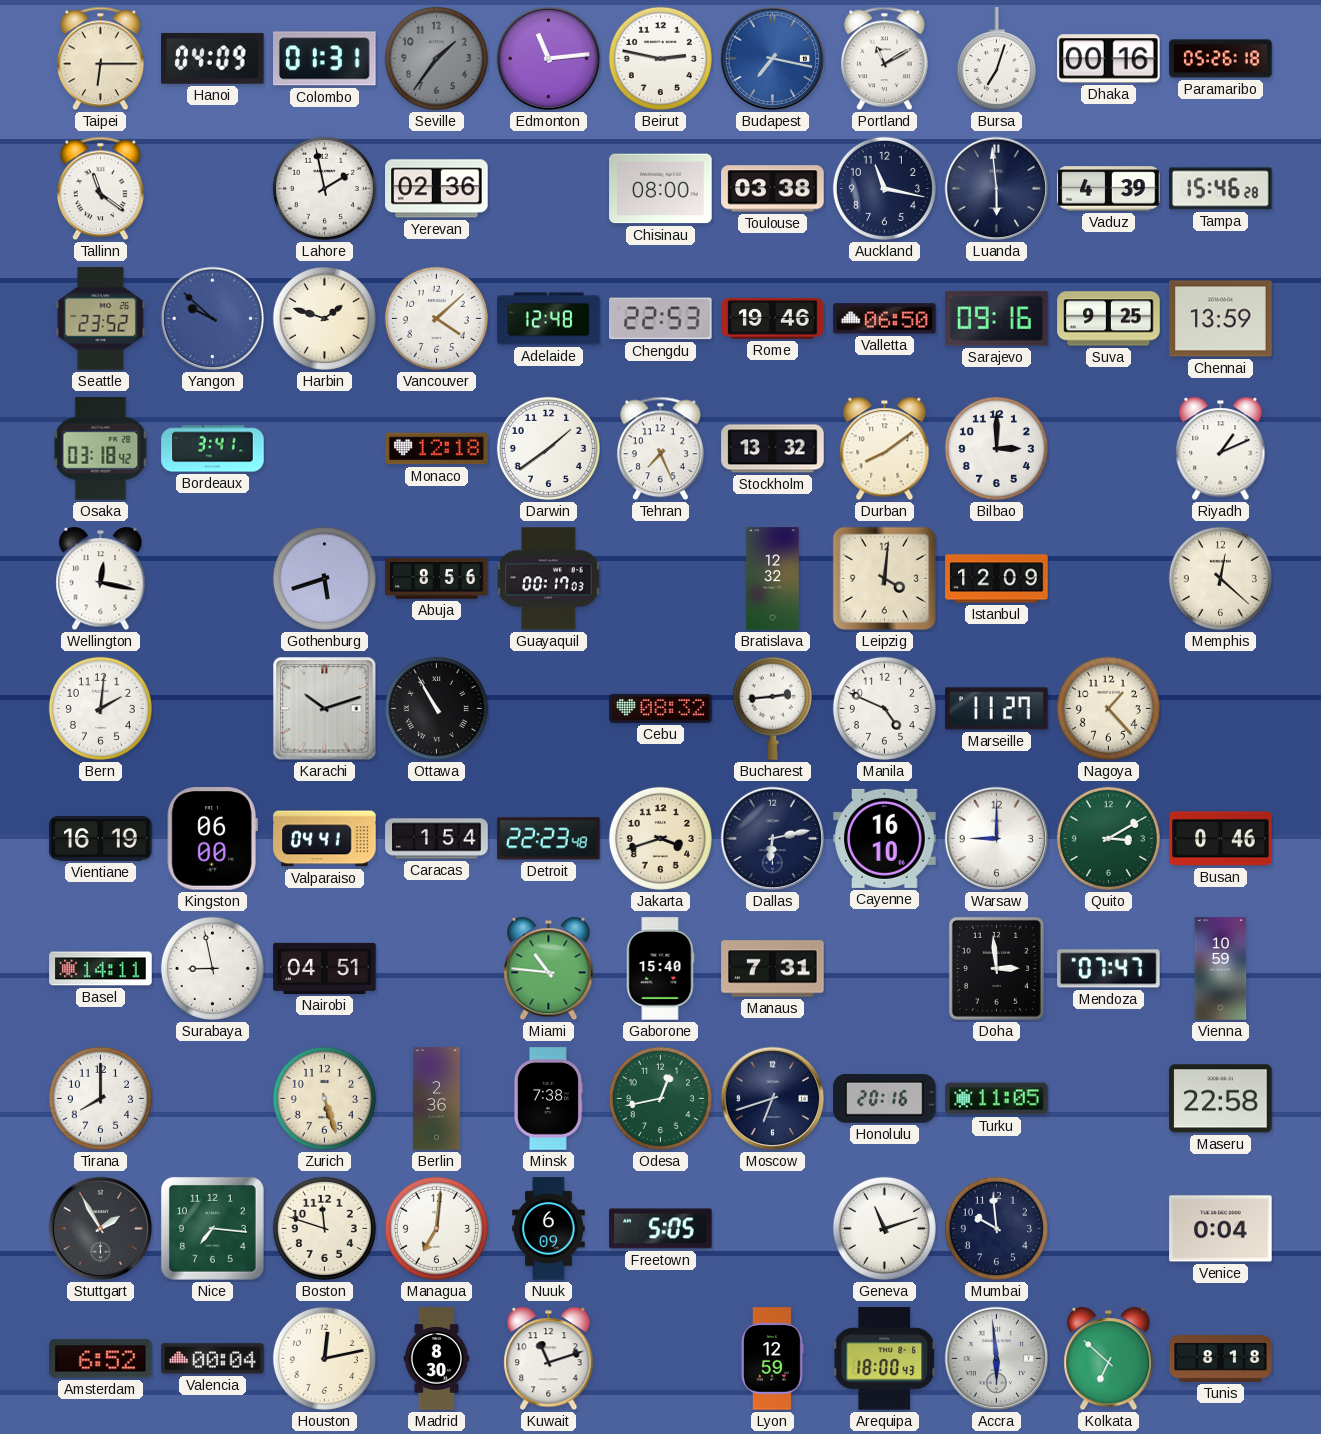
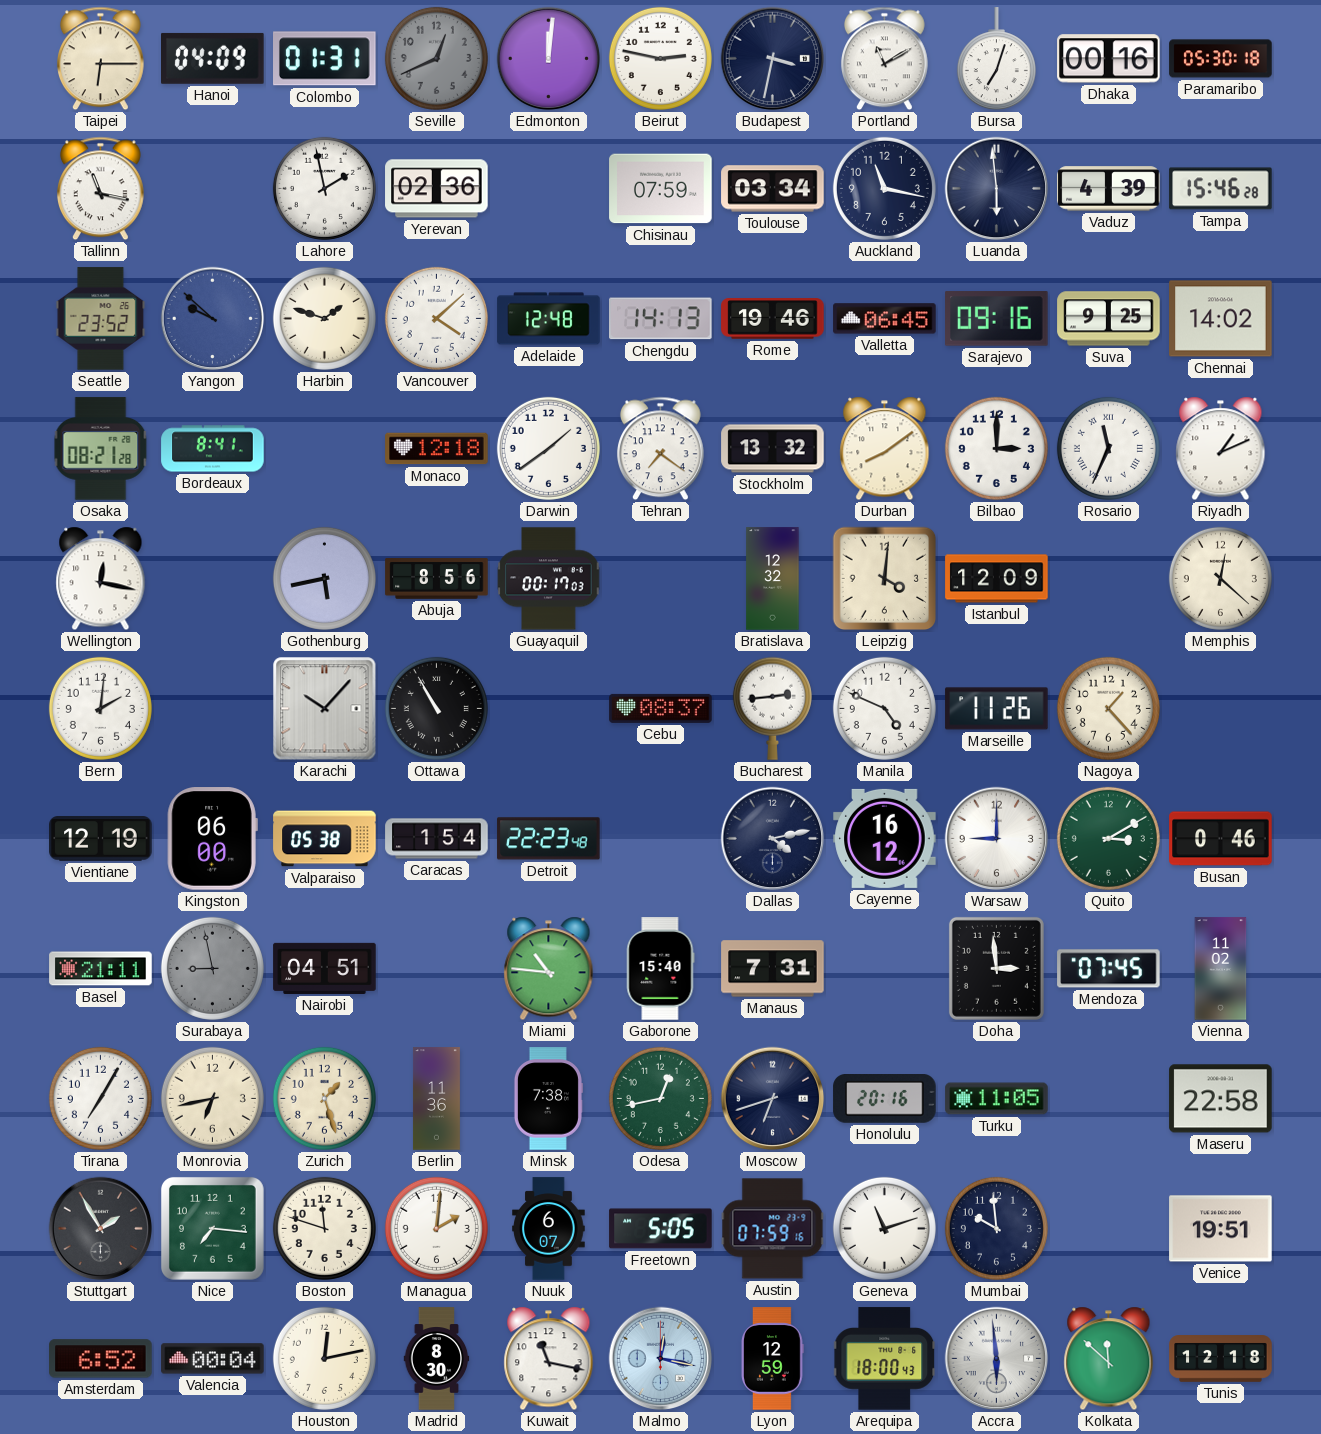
Seville: 1:36 -> 12:41
Edmonton: 11:14 -> 12:01
Budapest: 7:17 -> 3:32
Budapest dial: blue -> navy
Paramaribo: 05:26 -> 05:30
Tallinn: 11:21 -> 11:17
Chisinau: 08:00 -> 07:59
Toulouse: 03:38 -> 03:34
Chengdu: 22:53 -> 14:13
Valletta: 06:50 -> 06:45
Chennai: 13:59 -> 14:02
Osaka: 03:18 -> 08:21
Bordeaux: 3:41 -> 8:41
Tehran: 7:26 -> 7:21
Rosario: none -> 11:34
Gothenburg: 5:42 -> 5:43
Karachi: 10:12 -> 10:07
Cebu: 08:32 -> 08:37
Marseille: 11:27 -> 11:26
Vientiane: 16:19 -> 12:19
Valparaiso: 04:41 -> 05:38
Jakarta: 3:42 -> none
Dallas: 6:13 -> 4:13
Cayenne: 16:10 -> 16:12
Basel: 14:11 -> 21:11
Surabaya dial: white -> grey
Mendoza: 07:47 -> 07:45
Vienna: 10:59 -> 11:02
Tirana: 8:00 -> 7:05
Monrovia: none -> 6:43
Zurich: 5:27 -> 1:27
Berlin: 2:36 -> 11:36
Managua: 7:01 -> 2:01
Nuuk: 6:09 -> 6:07
Austin: none -> 07:59
Venice: 0:04 -> 19:51
Kuwait: 11:12 -> 11:17
Malmo: none -> 12:17
Kolkata: 6:52 -> 11:52
Tunis: 8:18 -> 12:18
